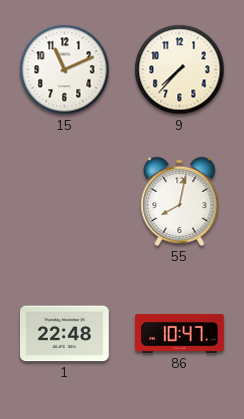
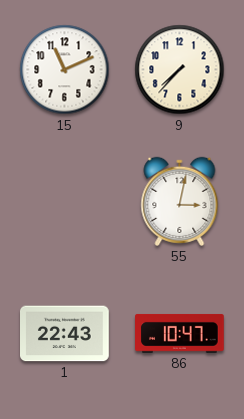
55: 8:02 -> 3:02
1: 22:48 -> 22:43
